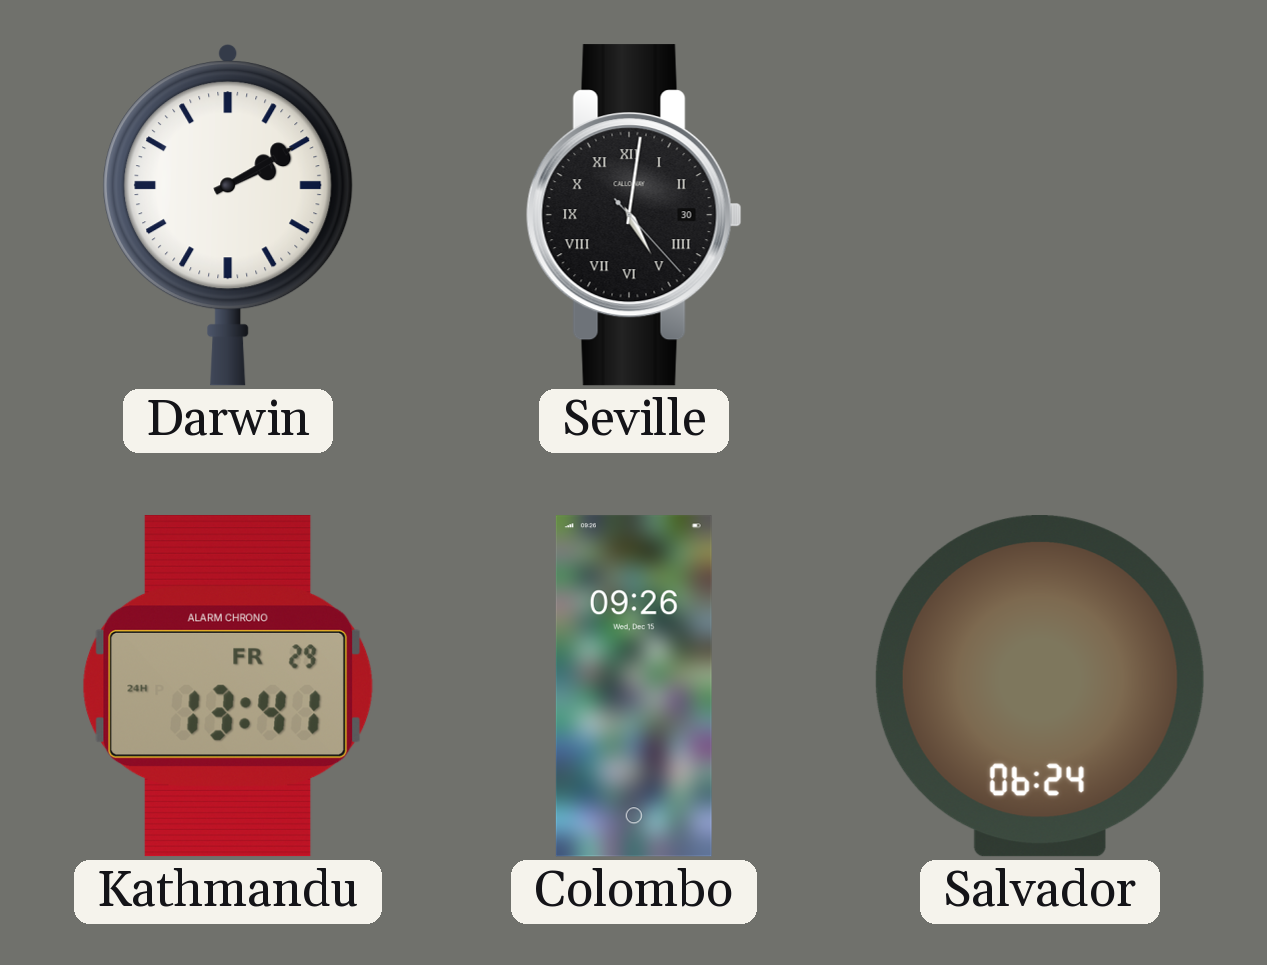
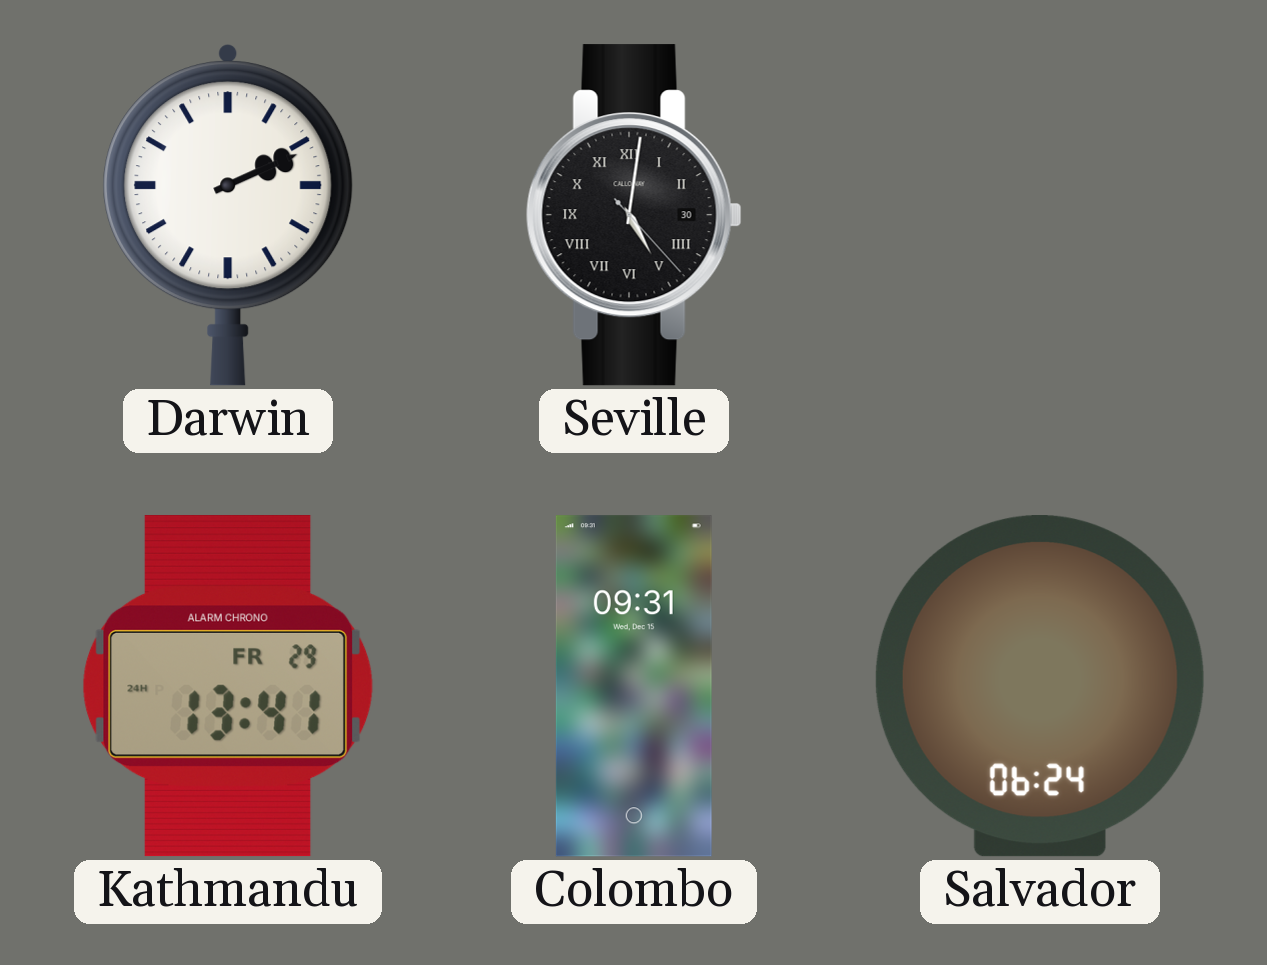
Darwin: 2:10 -> 2:11
Colombo: 09:26 -> 09:31
